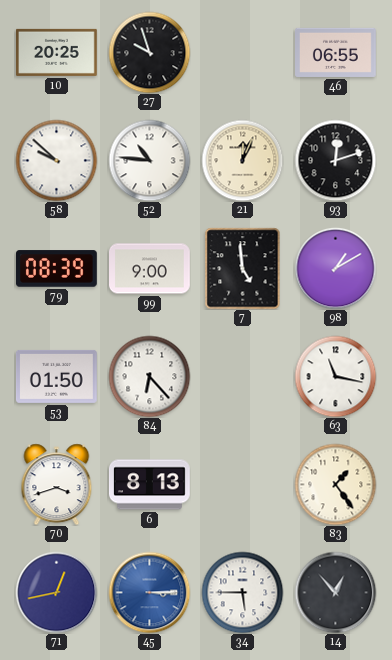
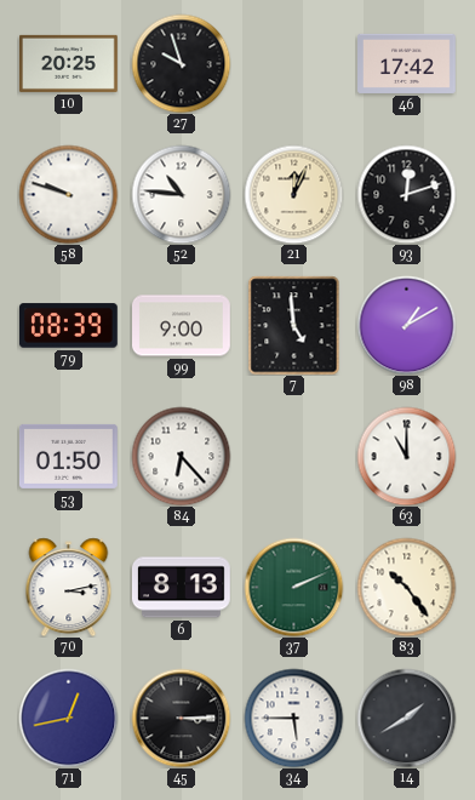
46: 06:55 -> 17:42
58: 9:52 -> 9:48
63: 11:17 -> 11:00
70: 3:42 -> 3:13
37: none -> 2:11
83: 1:24 -> 10:24
45 dial: blue -> black
14: 12:53 -> 1:40
